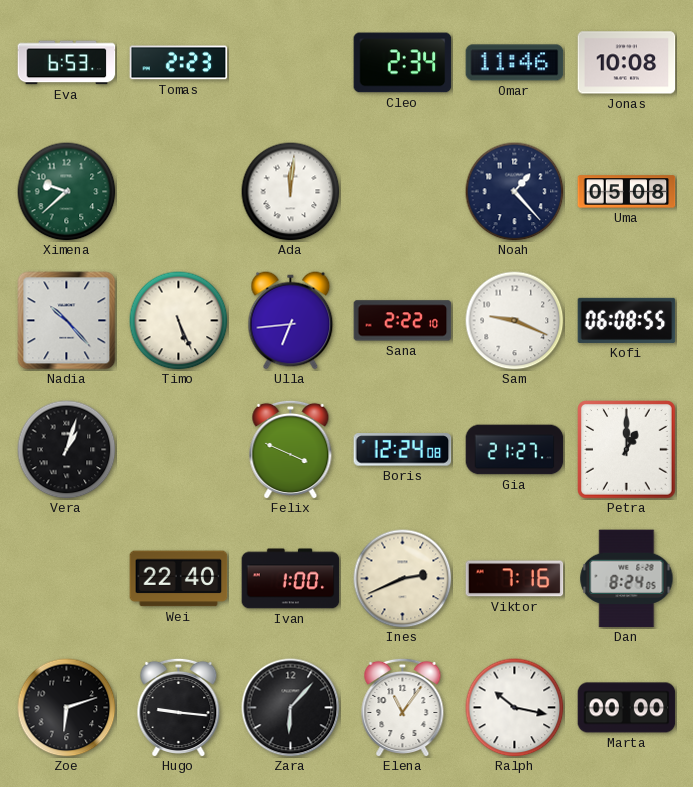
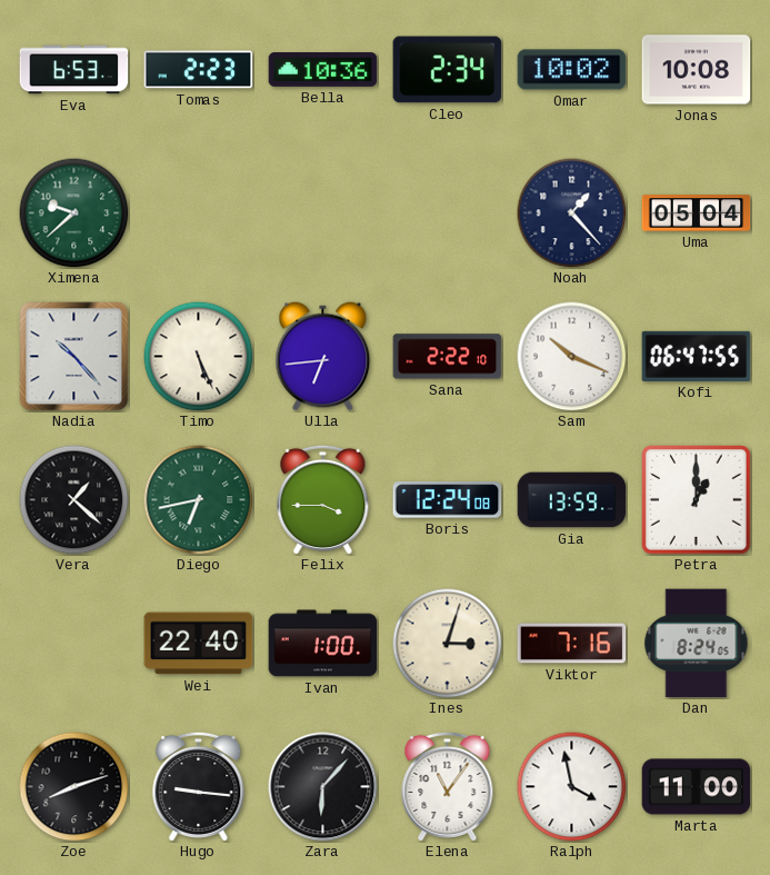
Bella: none -> 10:36
Omar: 11:46 -> 10:02
Ada: 12:01 -> none
Uma: 05:08 -> 05:04
Sam: 9:19 -> 10:19
Kofi: 06:08 -> 06:47
Vera: 1:03 -> 1:22
Diego: none -> 6:43
Felix: 3:49 -> 3:45
Gia: 21:27 -> 13:59
Ines: 2:41 -> 3:03
Zoe: 6:12 -> 8:12
Ralph: 10:17 -> 3:58
Marta: 00:00 -> 11:00
